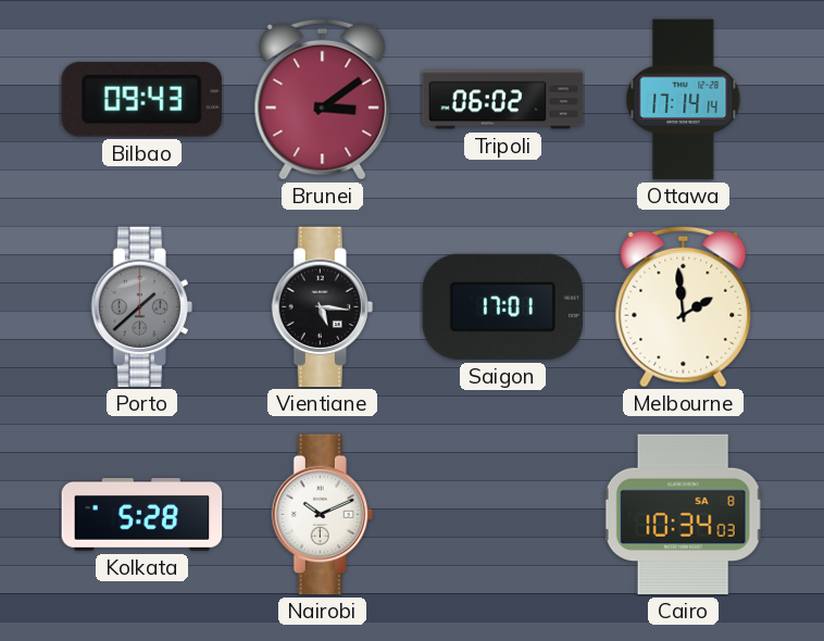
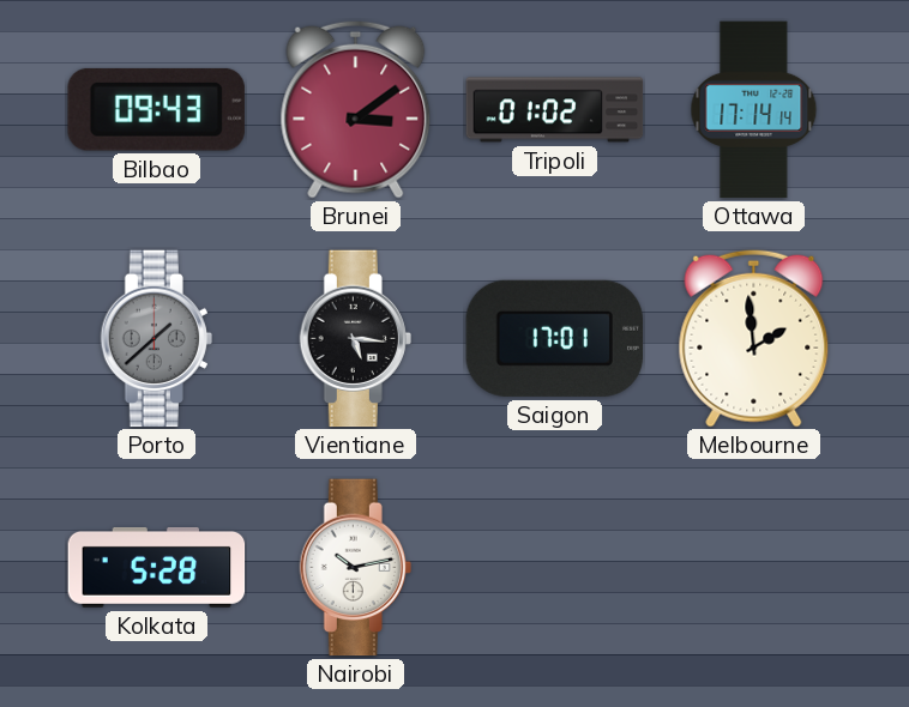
Tripoli: 06:02 -> 01:02
Nairobi: 10:11 -> 10:13
Cairo: 10:34 -> none
